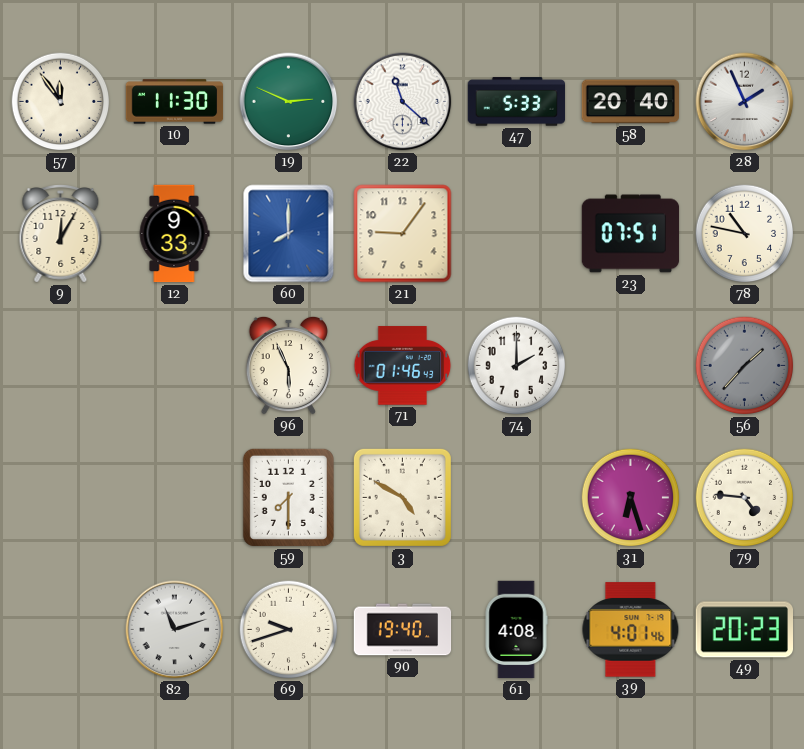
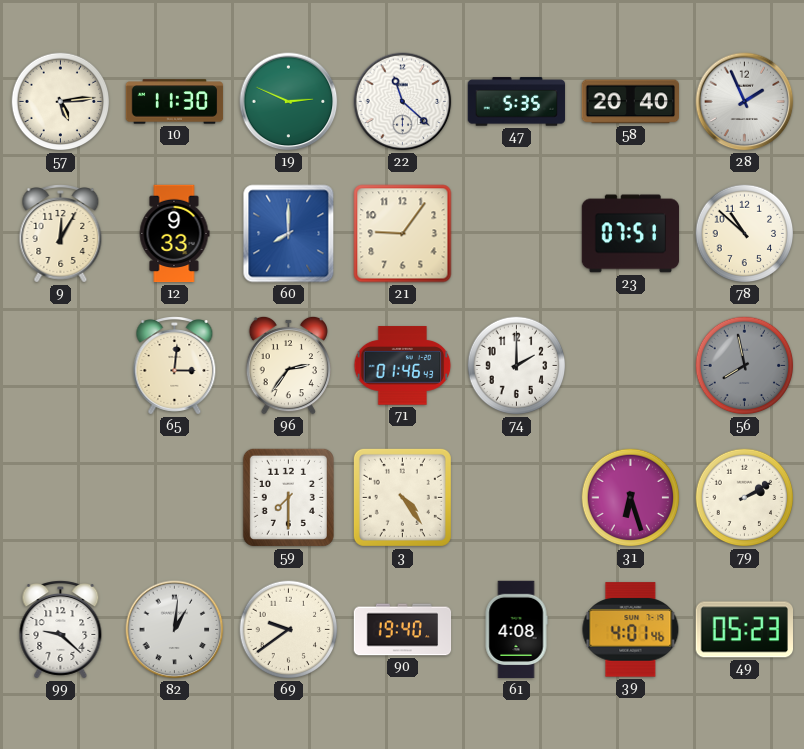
57: 11:54 -> 5:14
47: 5:33 -> 5:35
78: 10:47 -> 10:52
65: none -> 3:01
96: 5:56 -> 2:36
56: 1:37 -> 7:58
3: 4:50 -> 4:24
79: 4:46 -> 2:10
99: none -> 9:22
82: 11:12 -> 1:01
69: 9:42 -> 9:39
49: 20:23 -> 05:23
